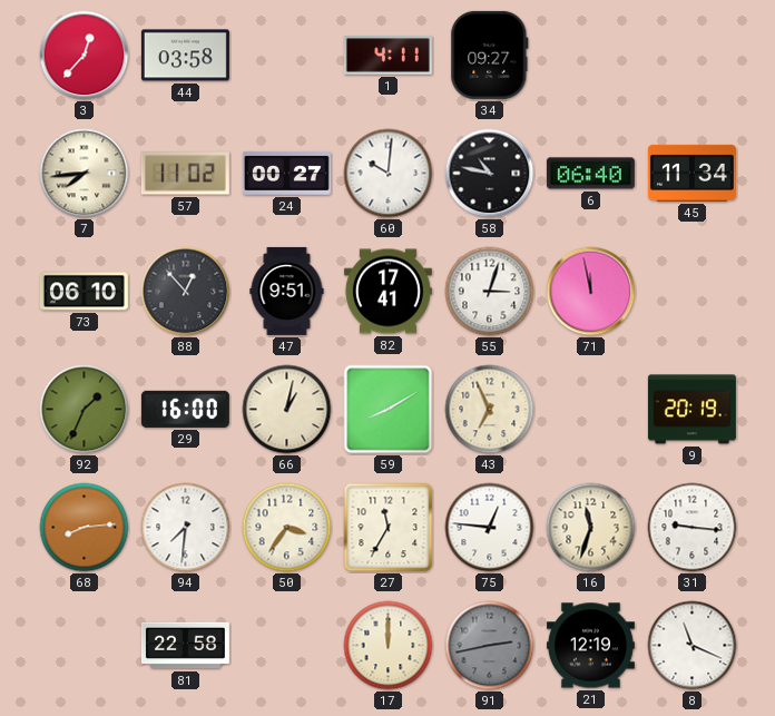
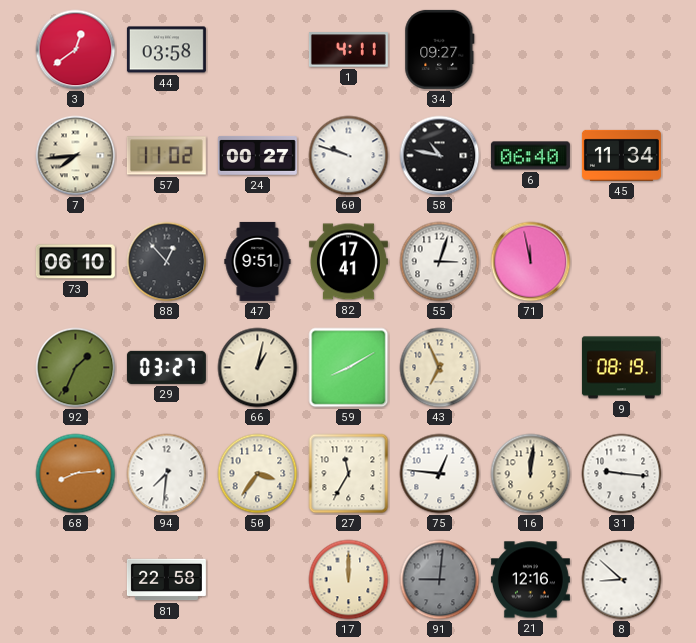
3: 12:37 -> 12:39
60: 10:01 -> 9:48
29: 16:00 -> 03:27
9: 20:19 -> 08:19
16: 11:33 -> 12:01
91: 2:43 -> 9:01
21: 12:19 -> 12:16
8: 11:19 -> 8:52
